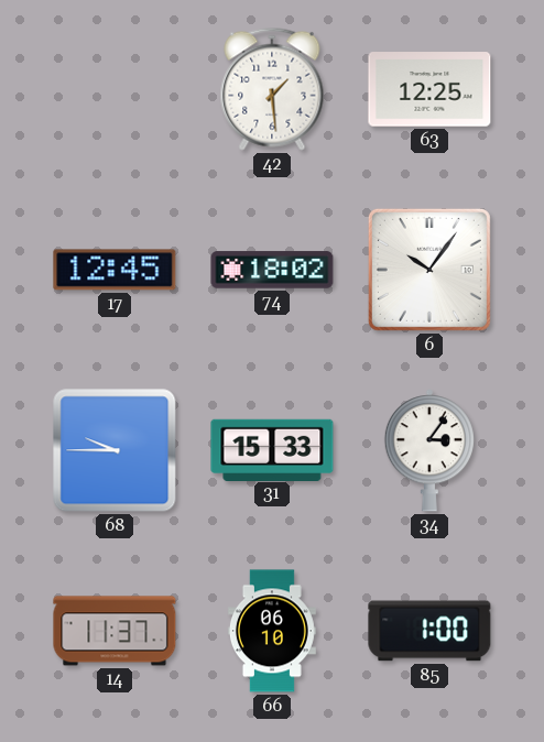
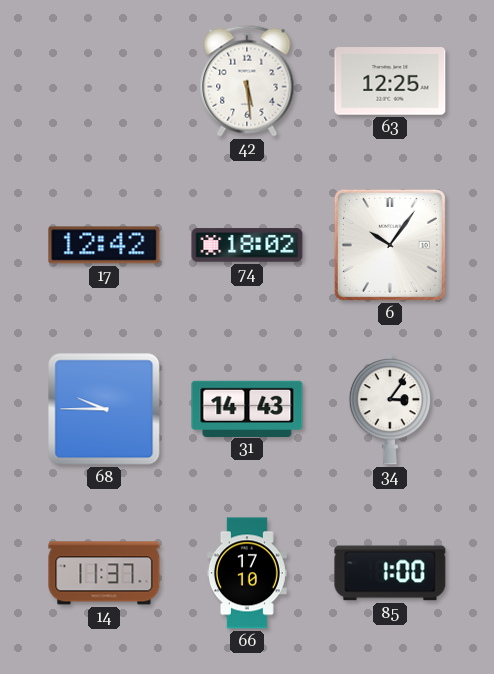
42: 1:29 -> 5:29
17: 12:45 -> 12:42
31: 15:33 -> 14:43
66: 06:10 -> 17:10
